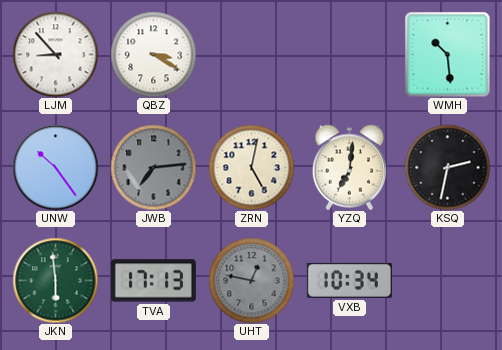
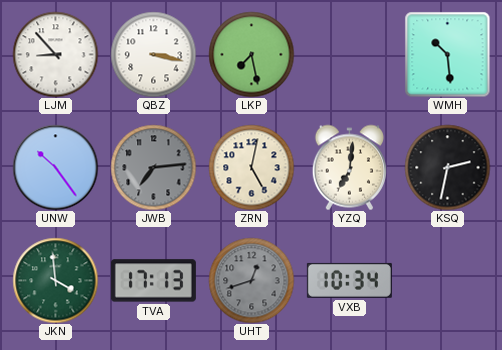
QBZ: 3:20 -> 3:17
LKP: none -> 7:28
JKN: 5:59 -> 3:59
UHT: 12:47 -> 12:42
